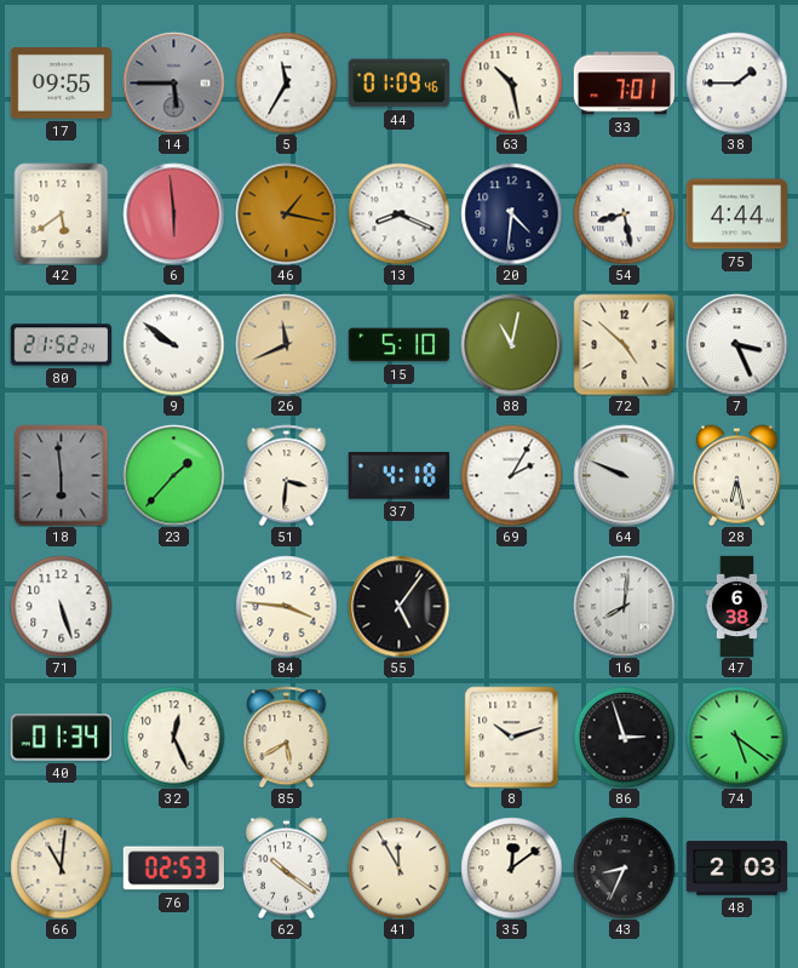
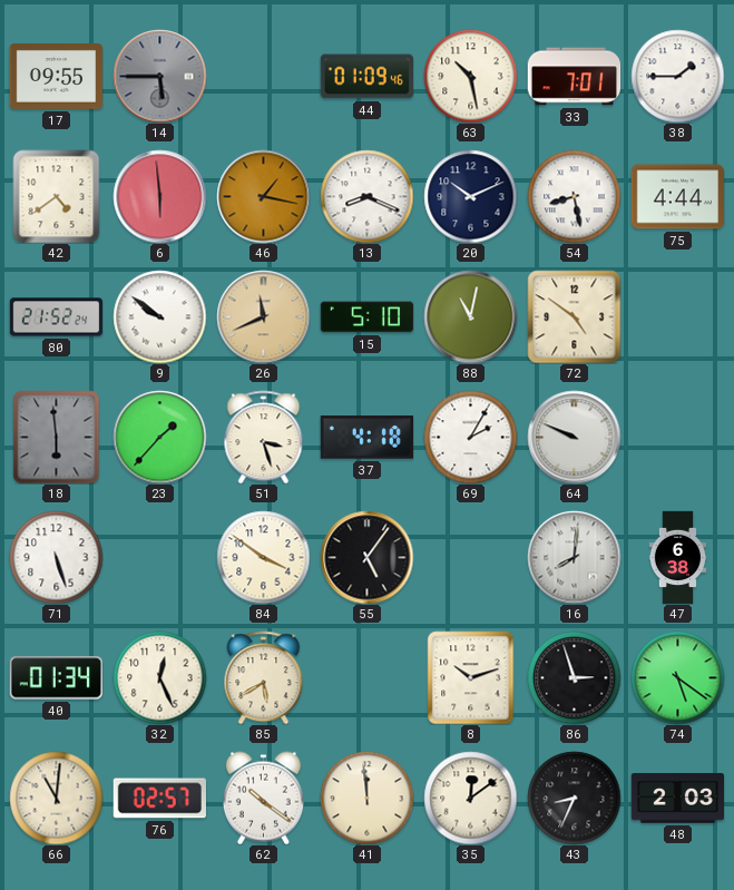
5: 11:35 -> none
42: 5:39 -> 4:39
20: 4:31 -> 10:11
72: 4:52 -> 4:51
7: 3:26 -> none
51: 3:31 -> 3:27
28: 6:28 -> none
84: 3:46 -> 3:51
76: 02:53 -> 02:57
41: 11:55 -> 11:59
